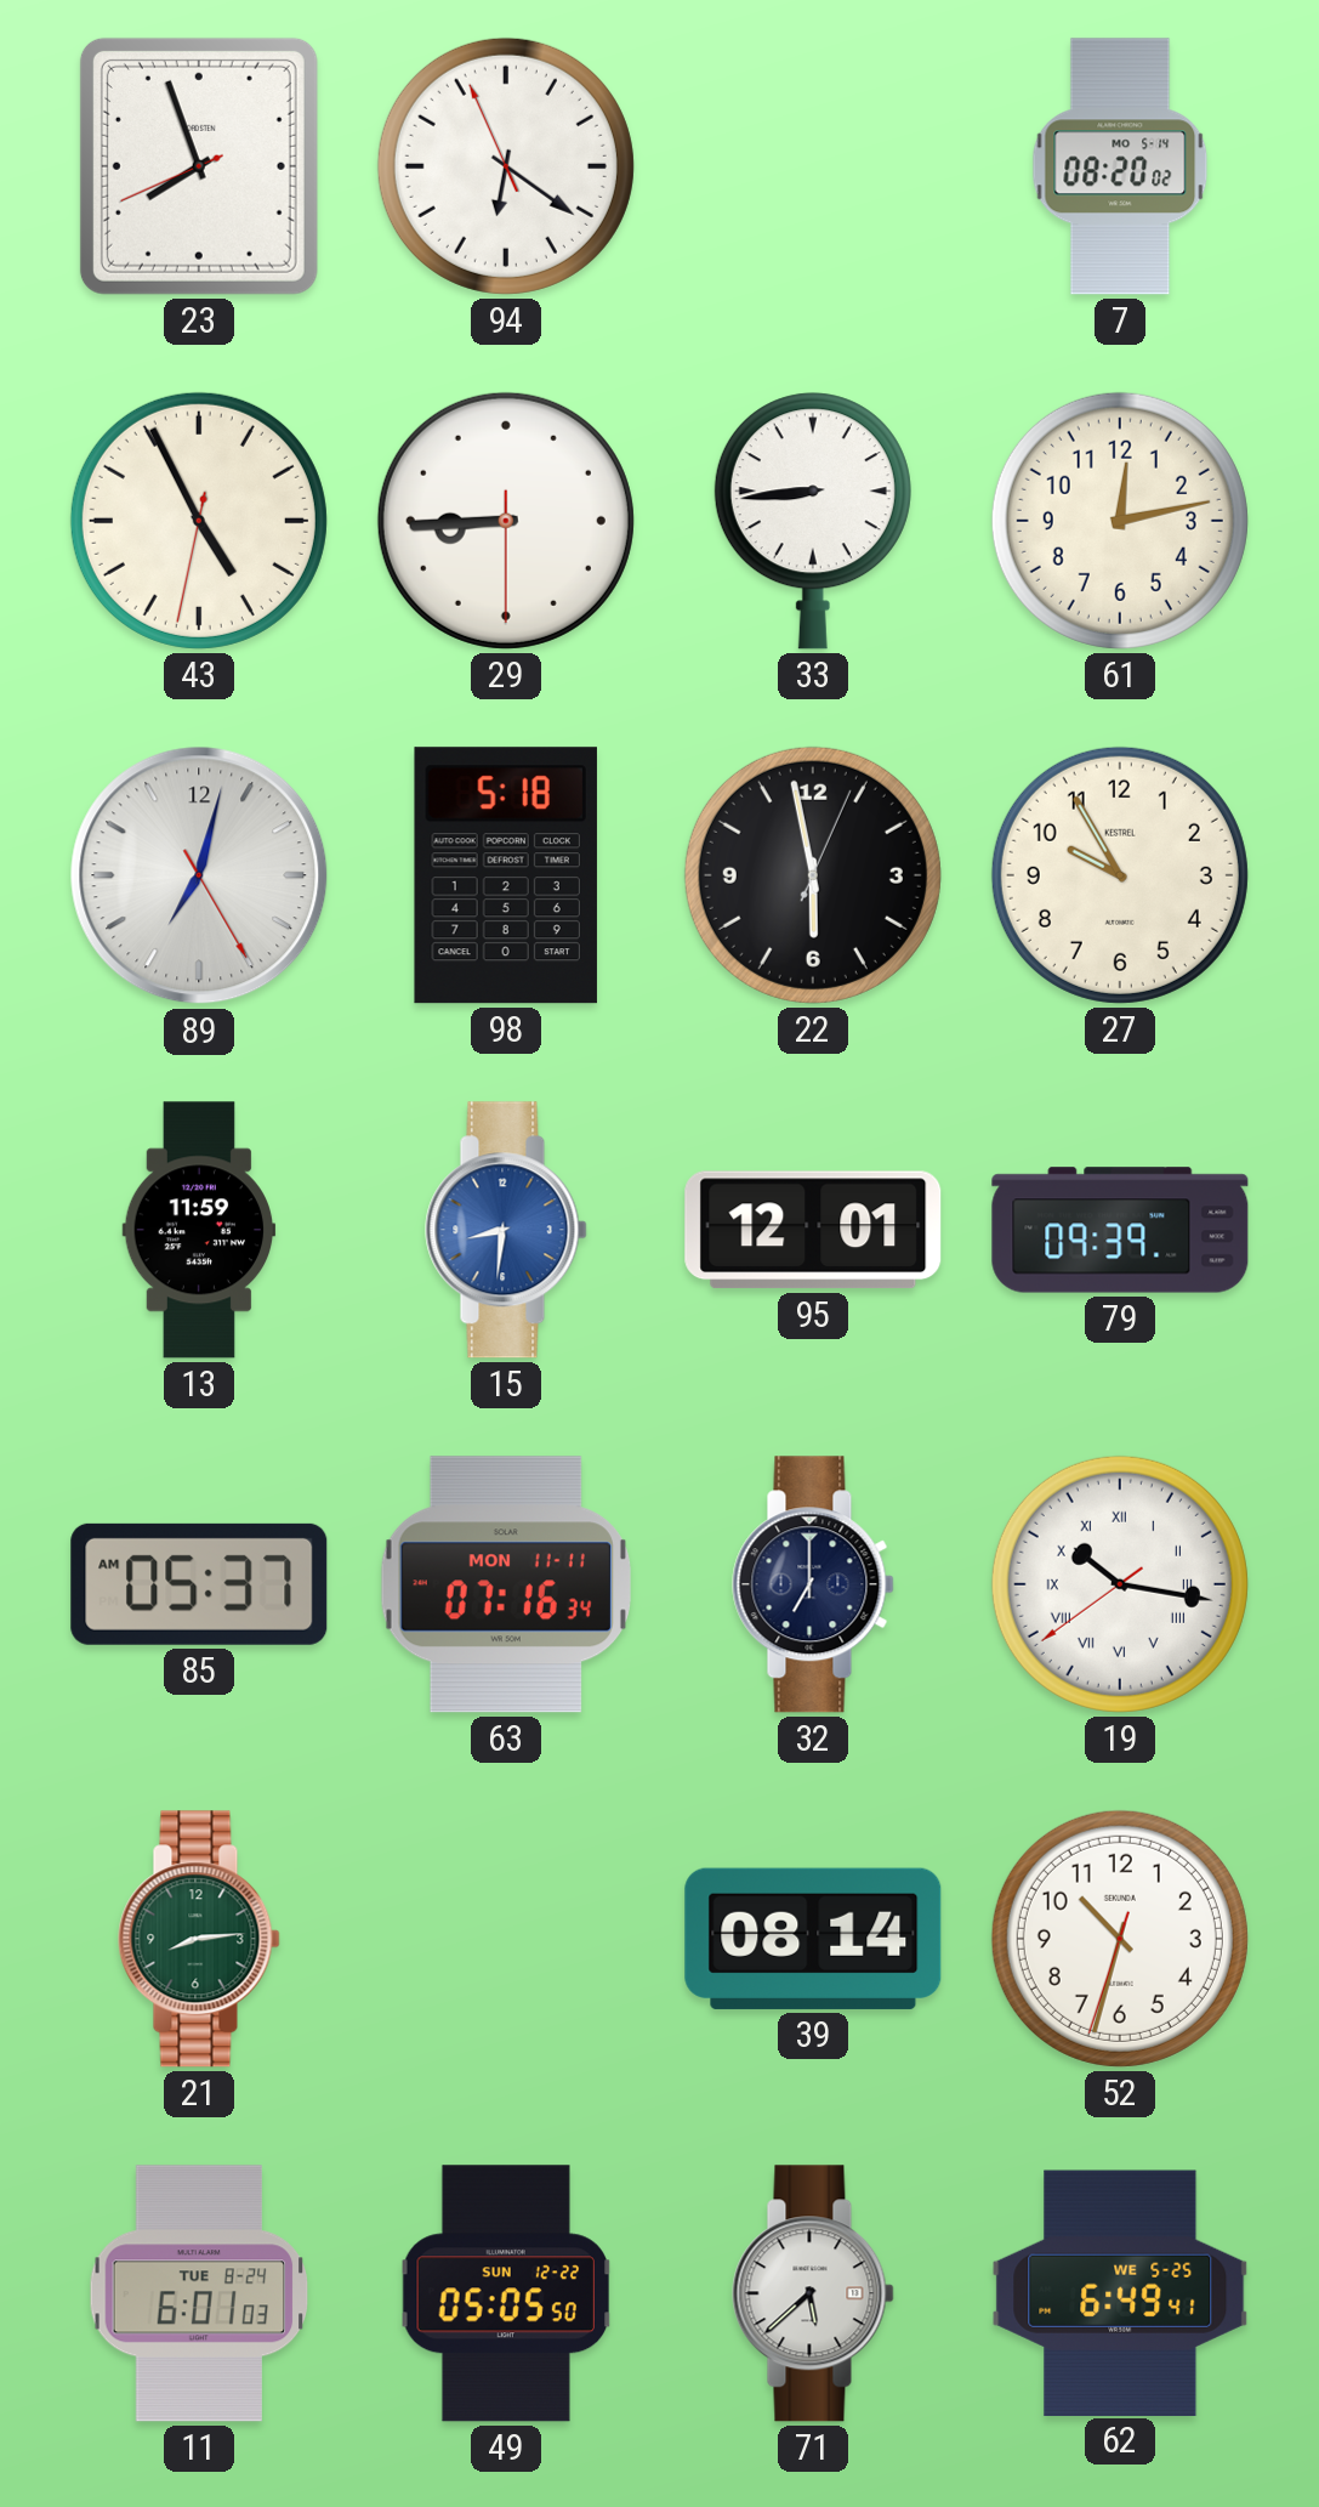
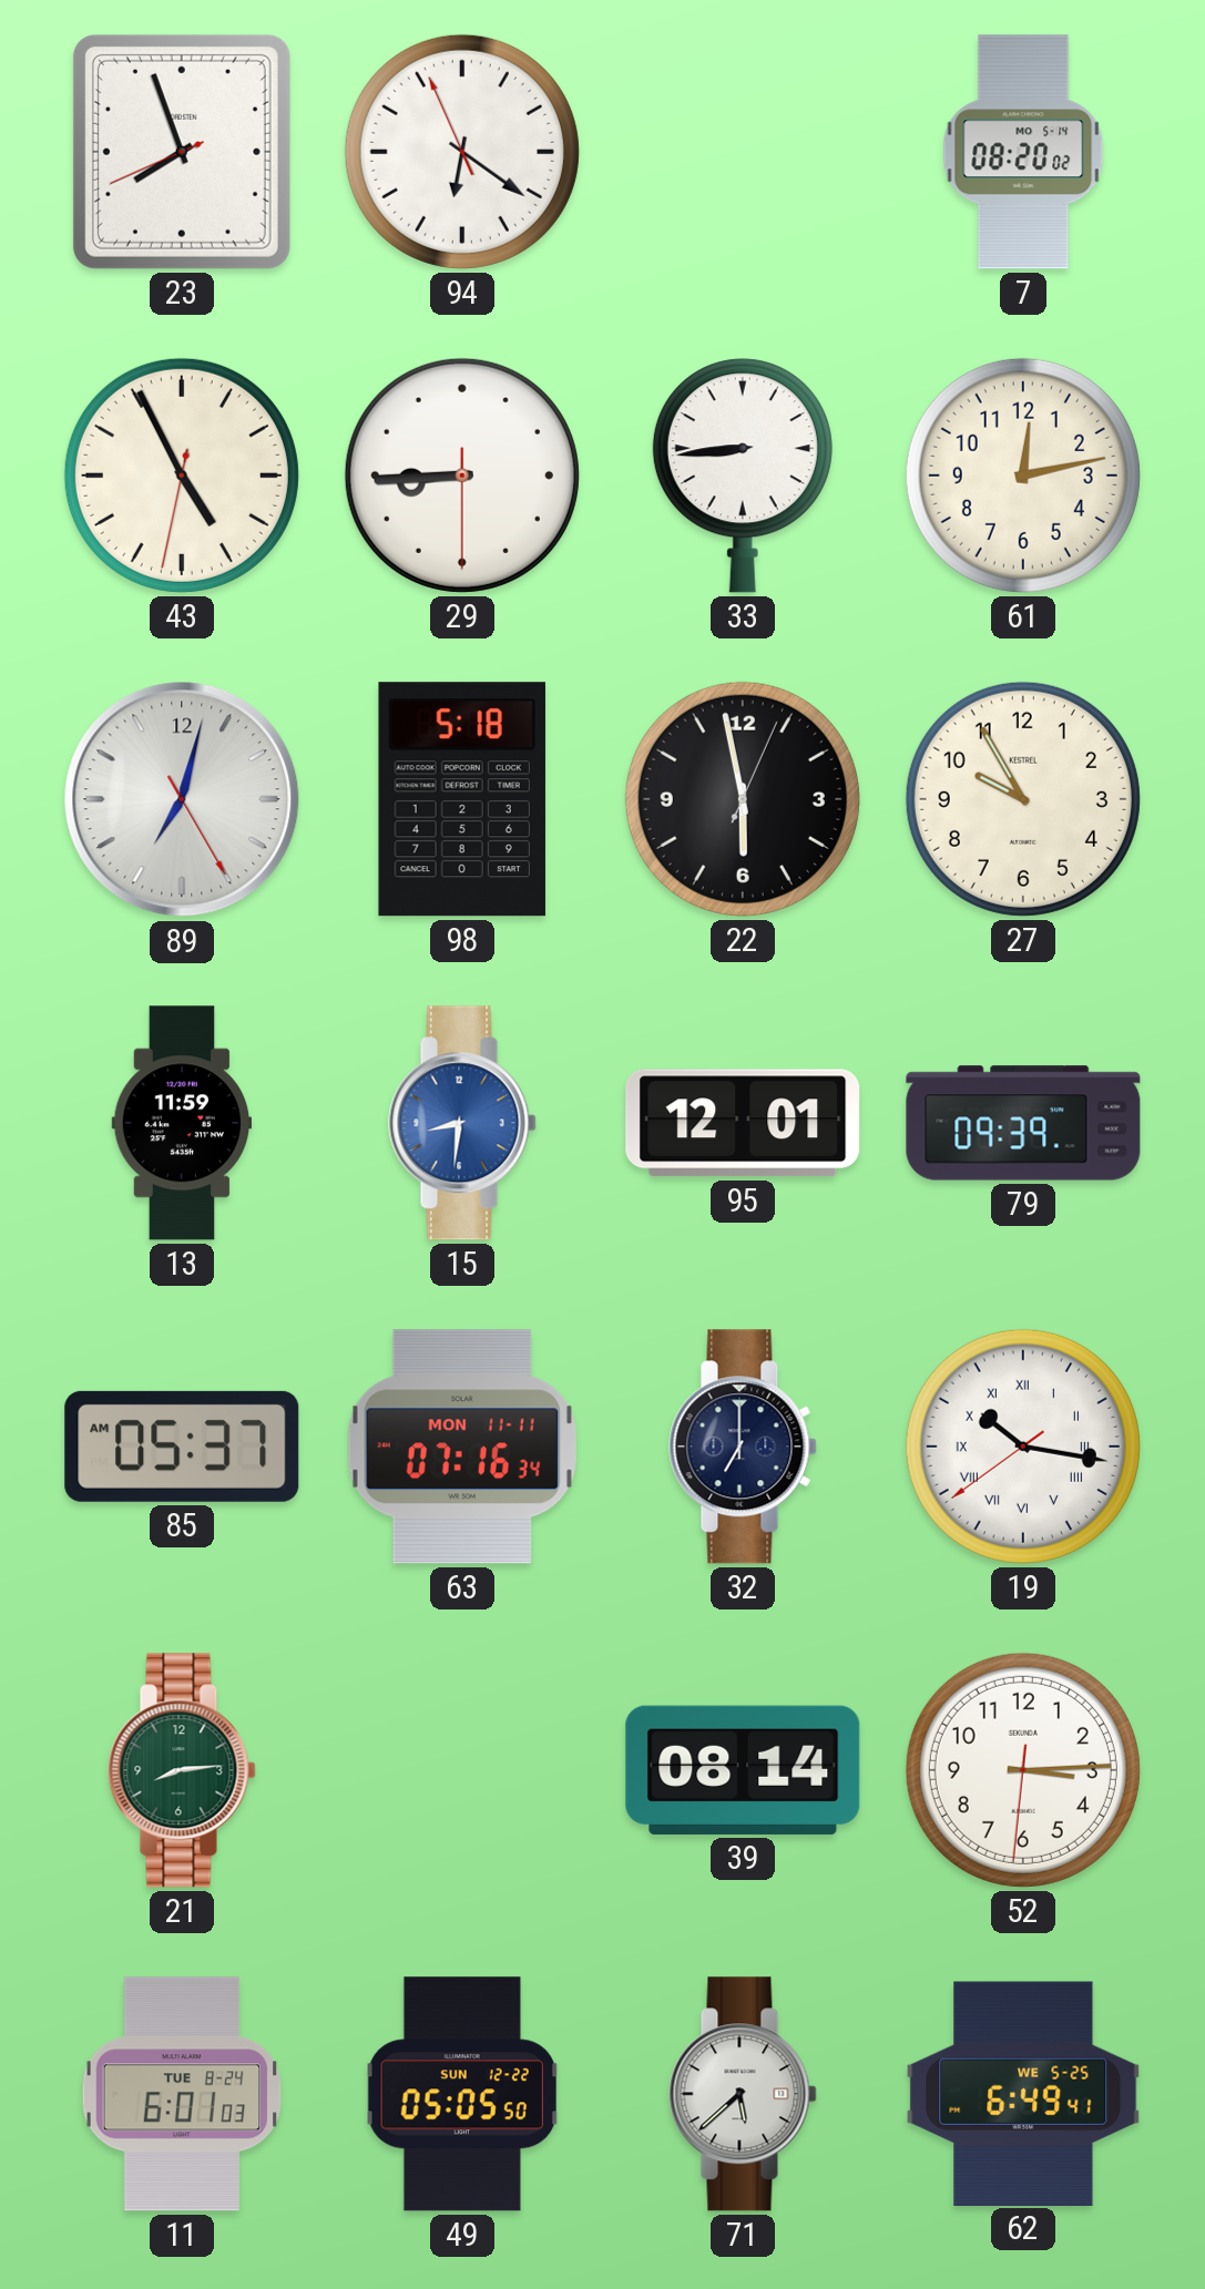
52: 10:32 -> 3:14
